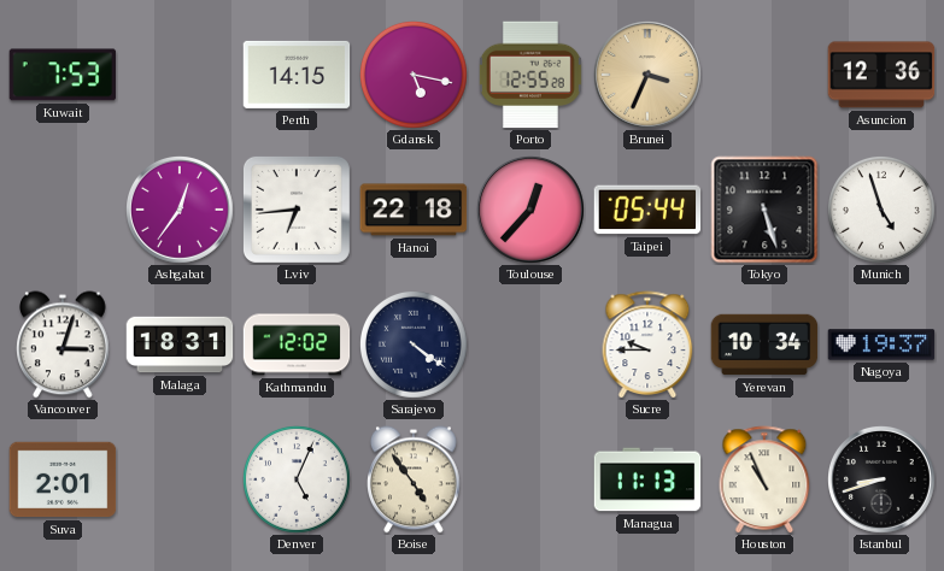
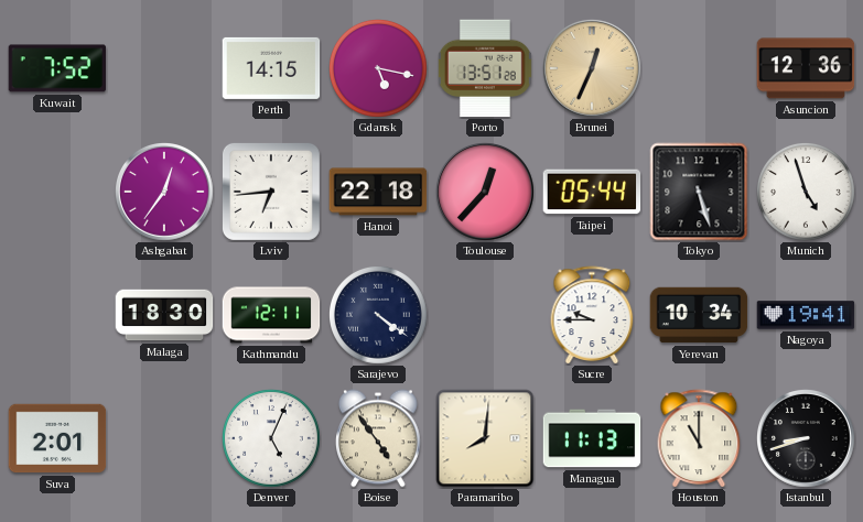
Kuwait: 7:53 -> 7:52
Porto: 12:55 -> 13:51
Brunei: 3:34 -> 12:34
Vancouver: 3:03 -> none
Malaga: 18:31 -> 18:30
Kathmandu: 12:02 -> 12:11
Nagoya: 19:37 -> 19:41
Paramaribo: none -> 8:01
Houston: 10:56 -> 11:00
